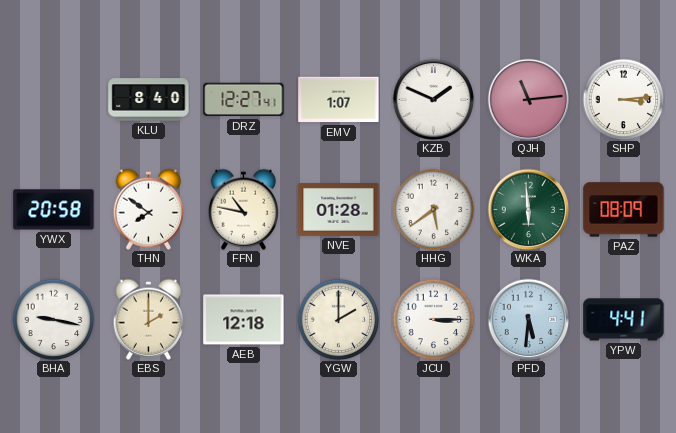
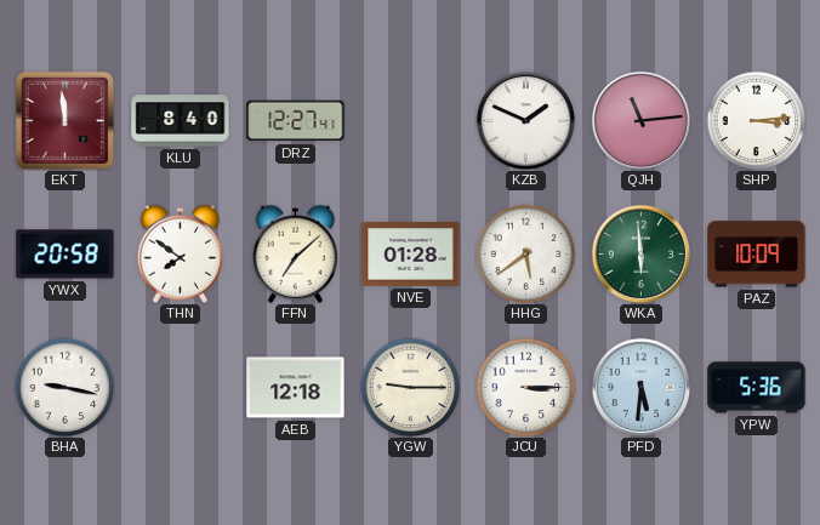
EKT: none -> 11:59
EMV: 1:07 -> none
FFN: 10:47 -> 7:08
PAZ: 08:09 -> 10:09
EBS: 2:00 -> none
YGW: 2:00 -> 9:15
YPW: 4:41 -> 5:36
